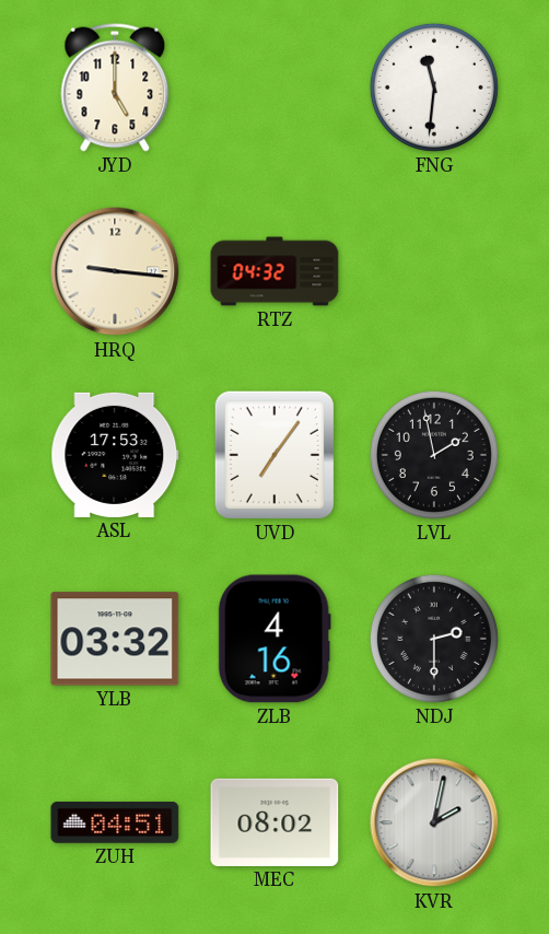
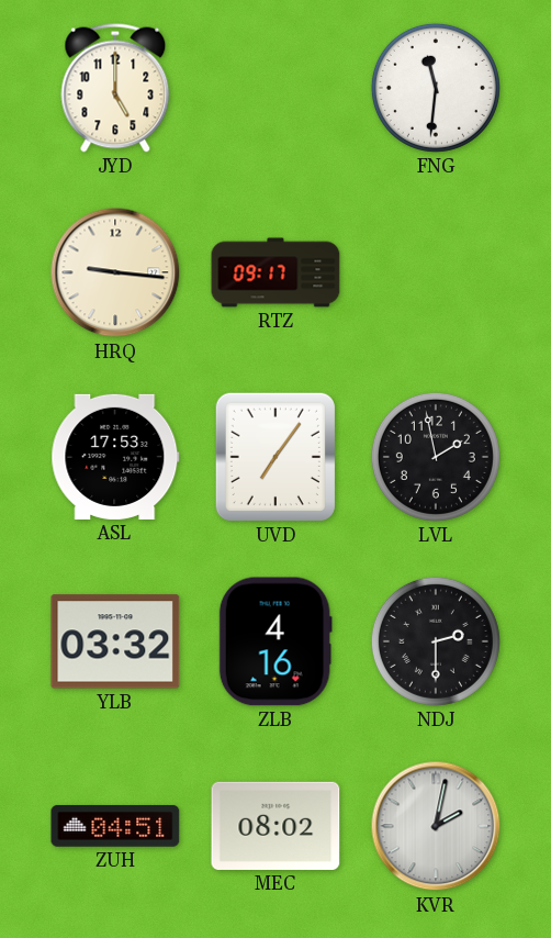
RTZ: 04:32 -> 09:17
